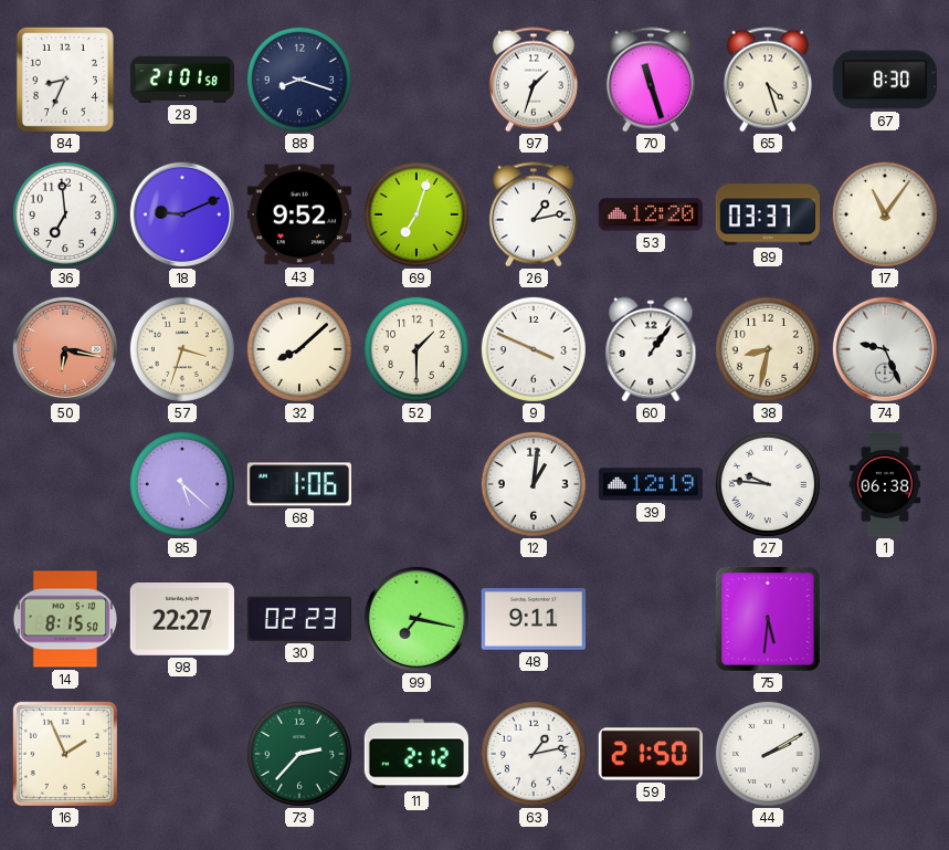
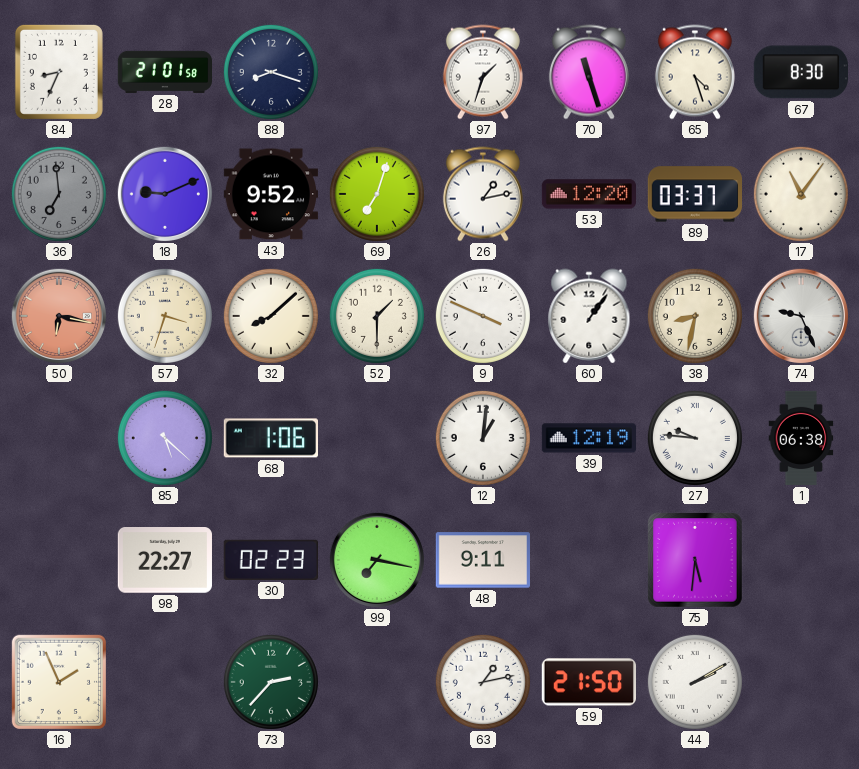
36 dial: white -> grey
14: 8:15 -> none
11: 2:12 -> none
